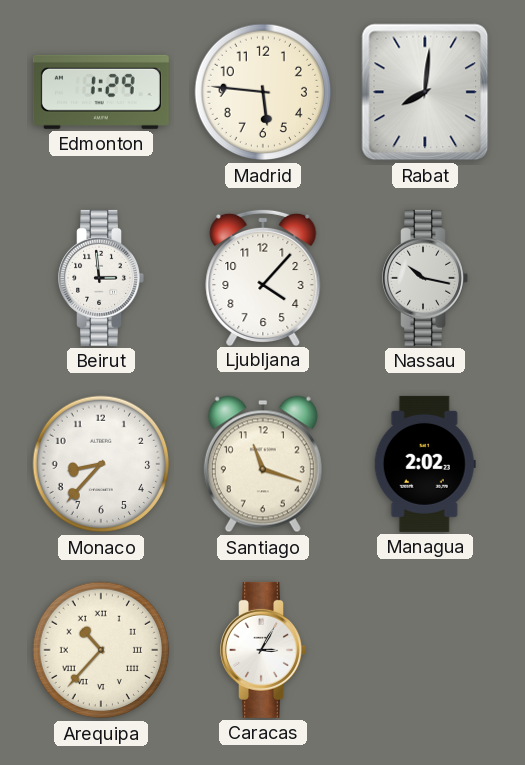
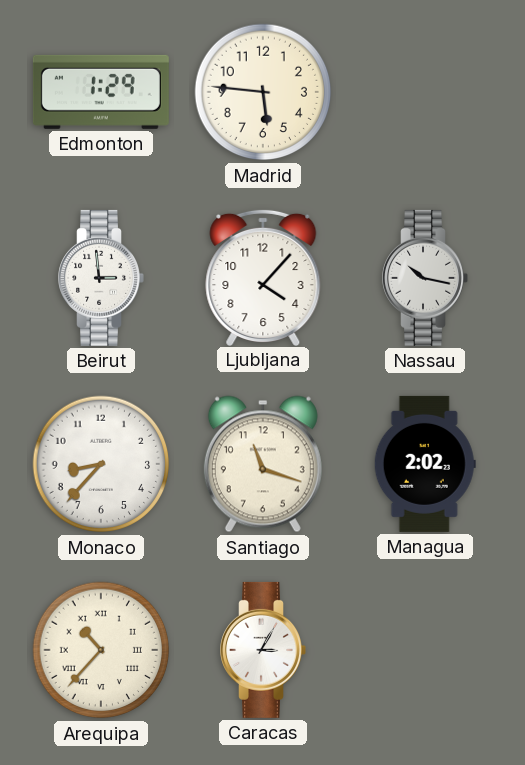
Rabat: 8:01 -> none
